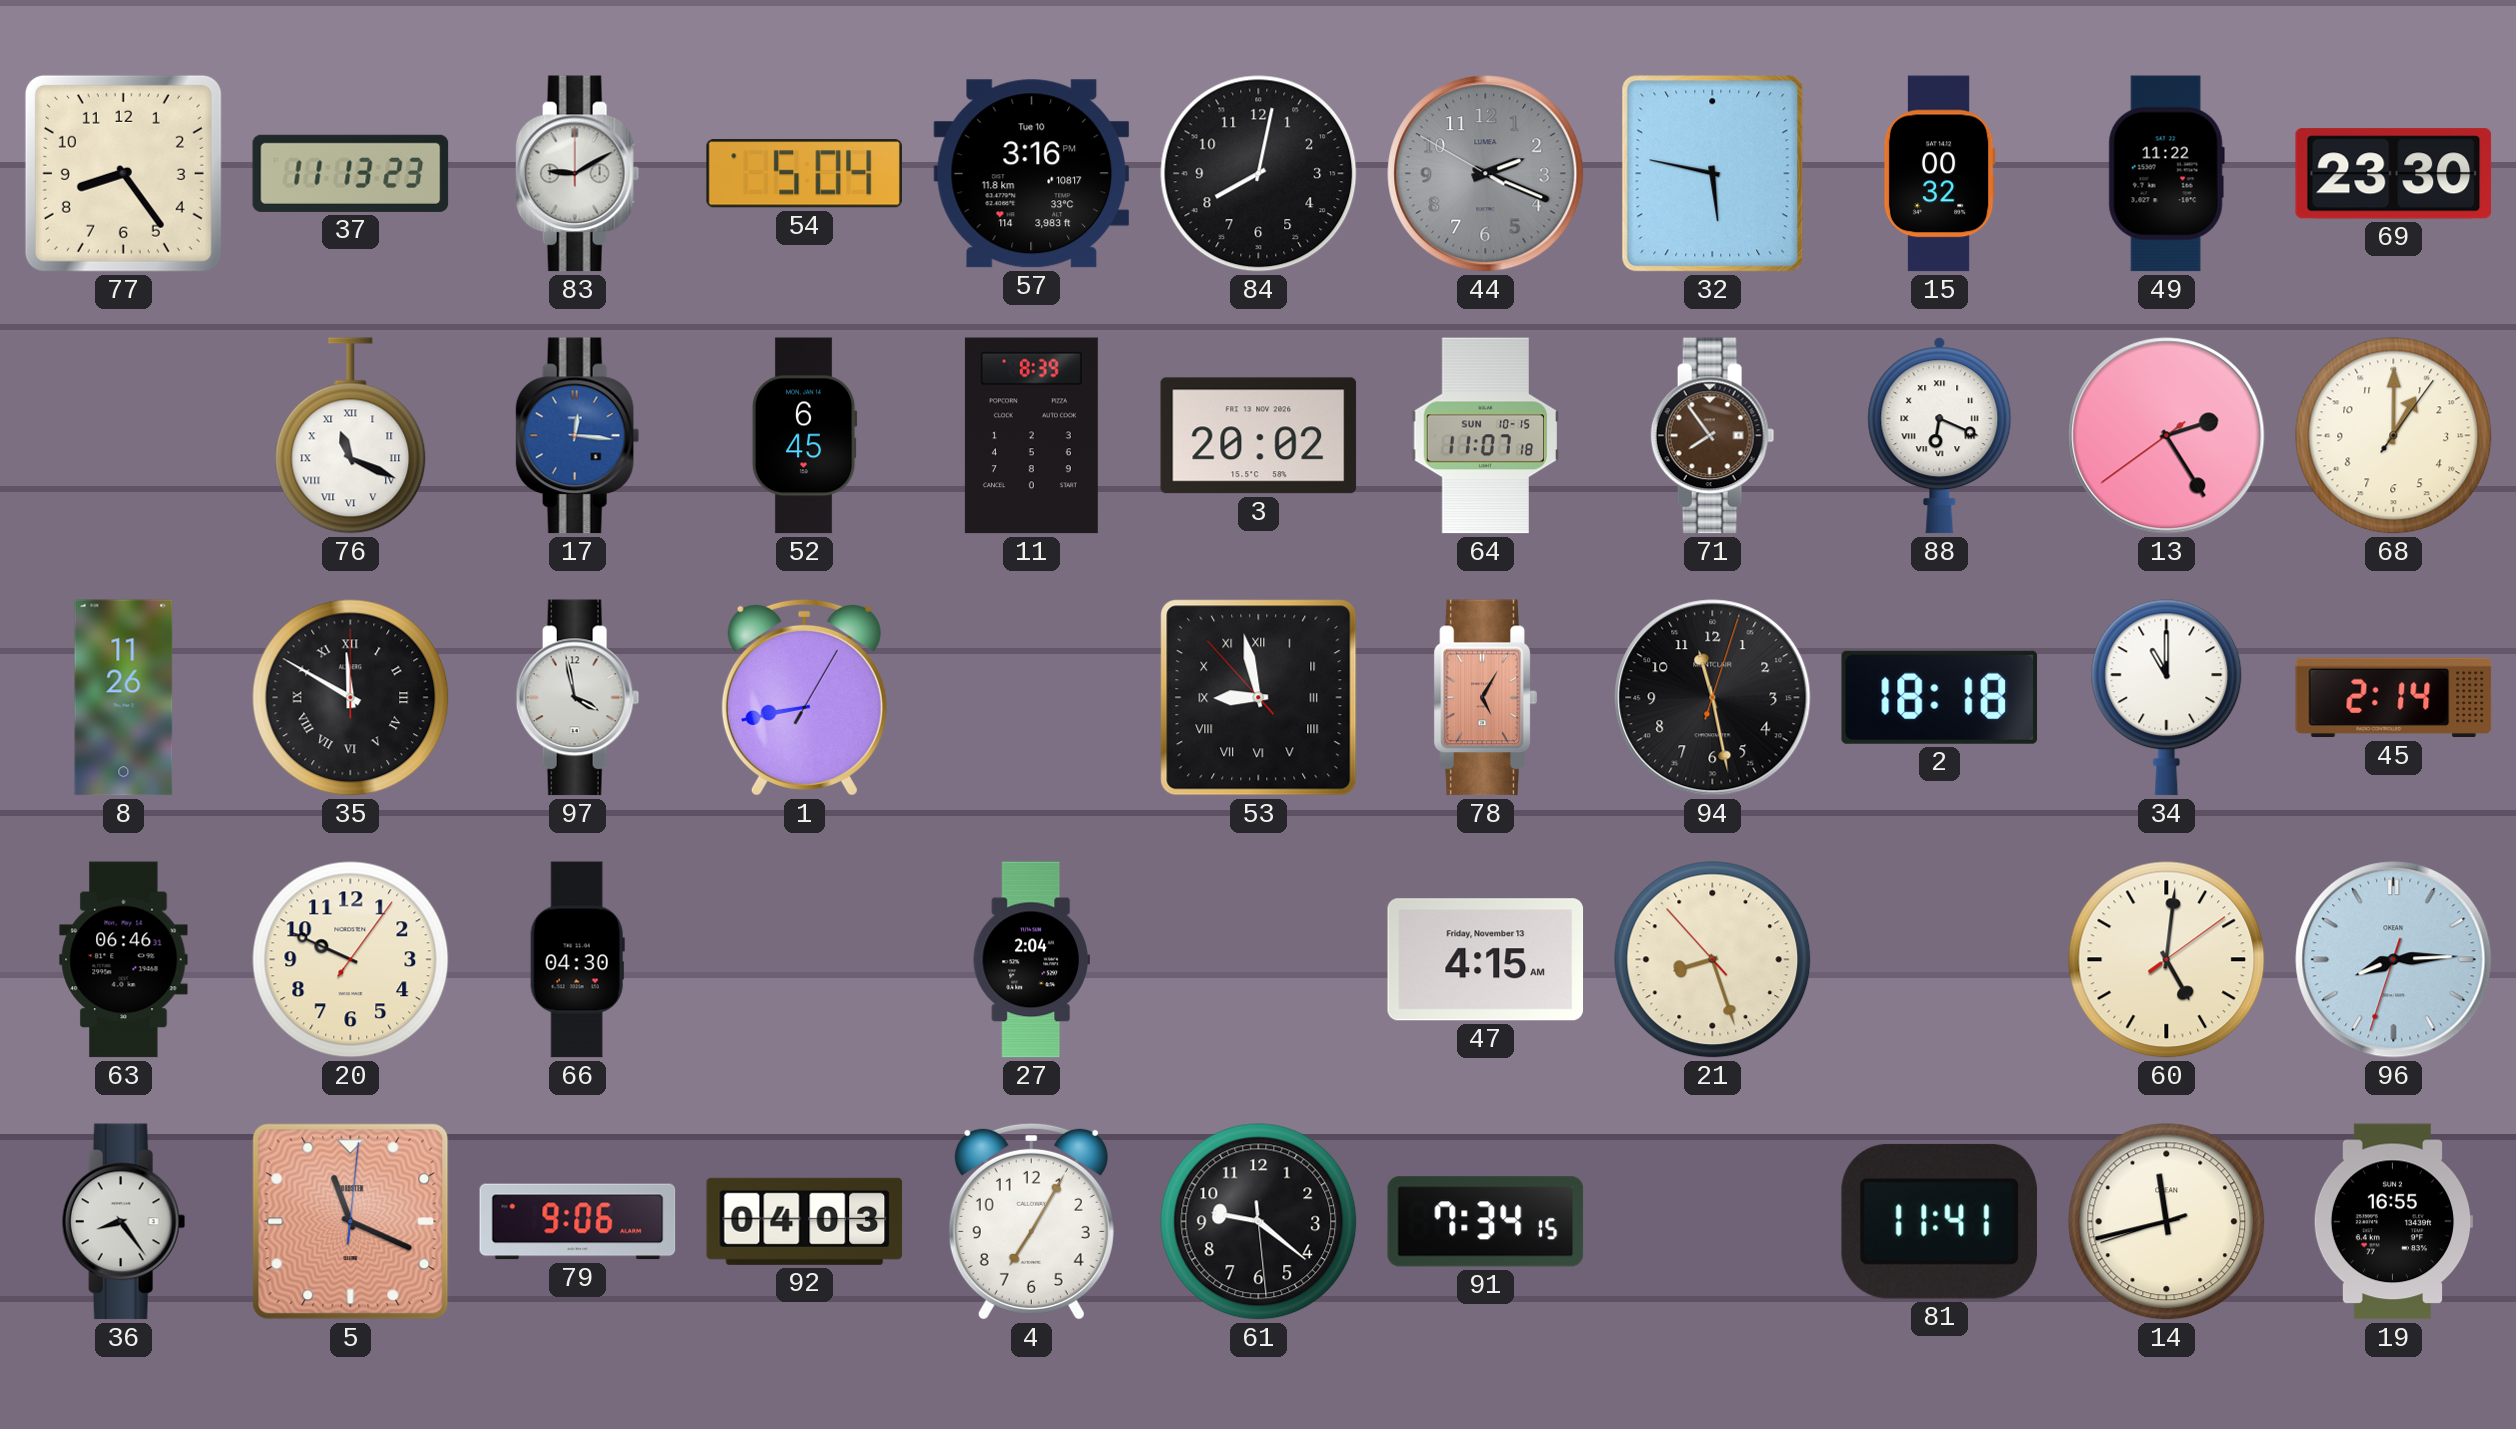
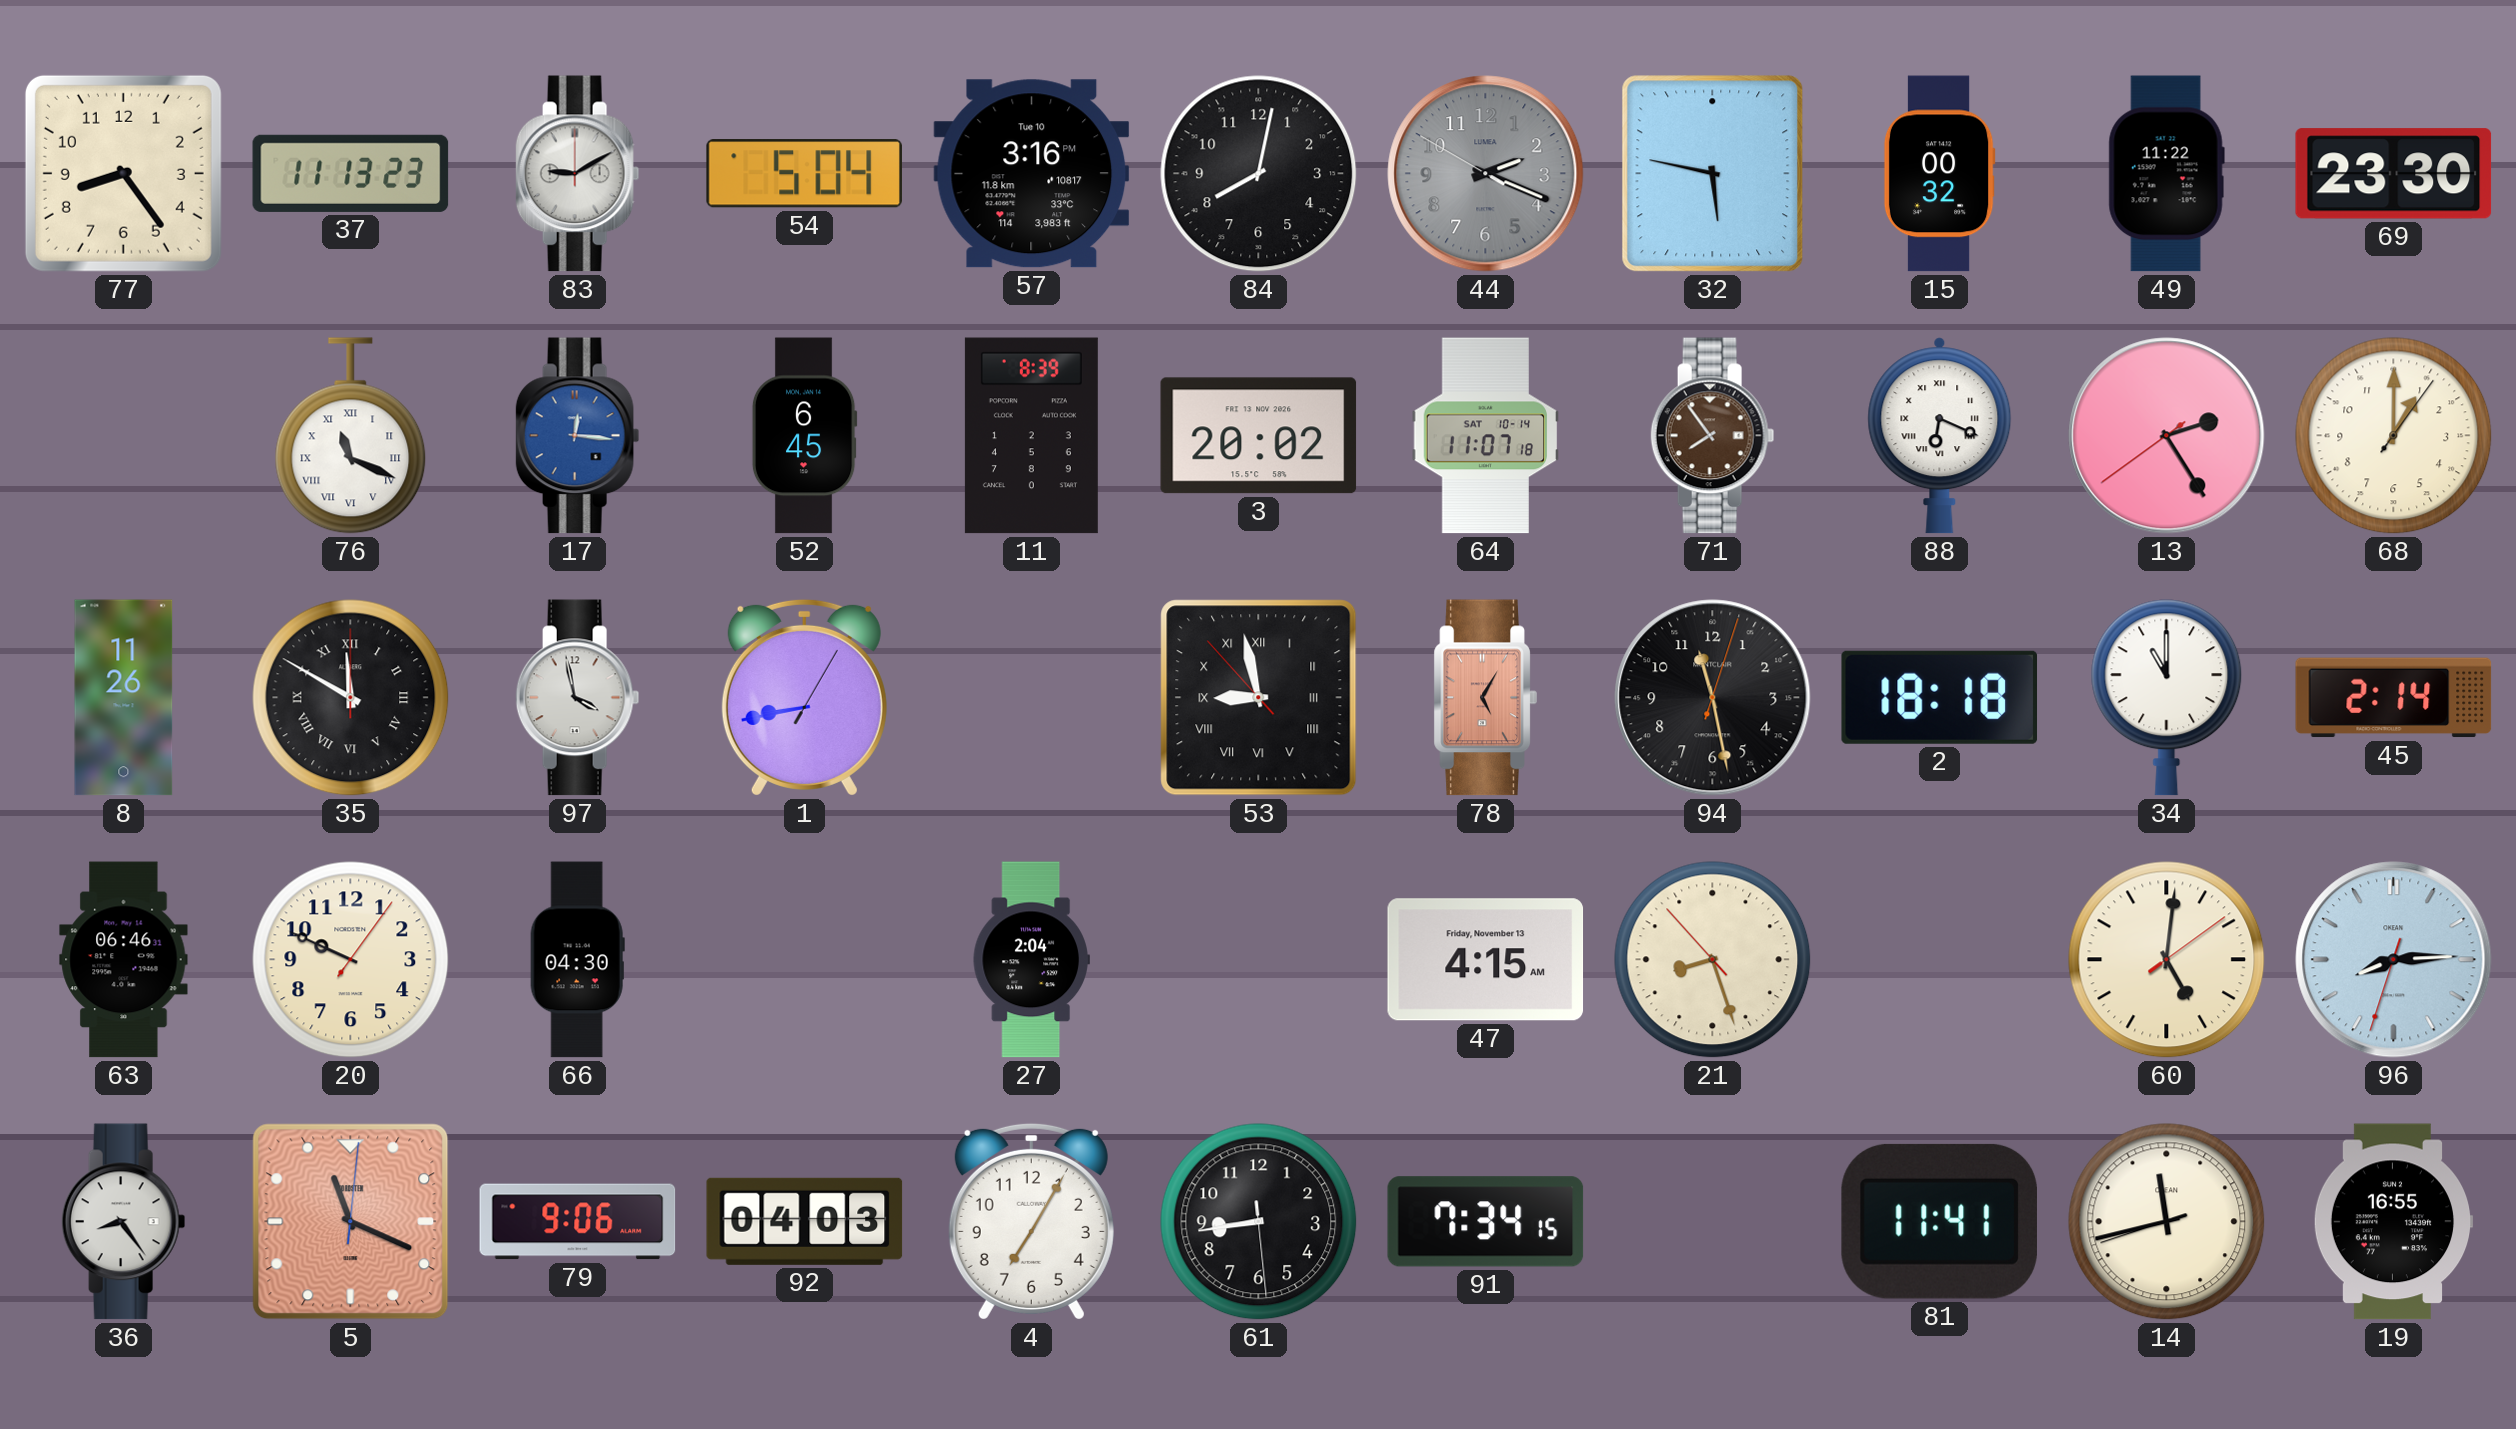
64 date: SUN 10-15 -> SAT 10-14
61: 9:21 -> 8:43
